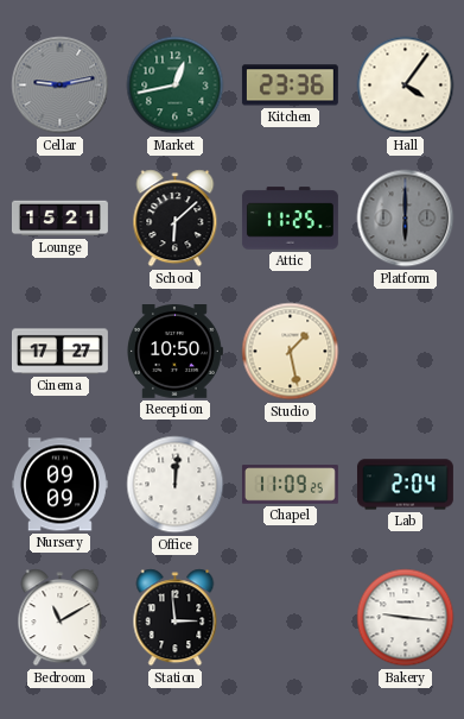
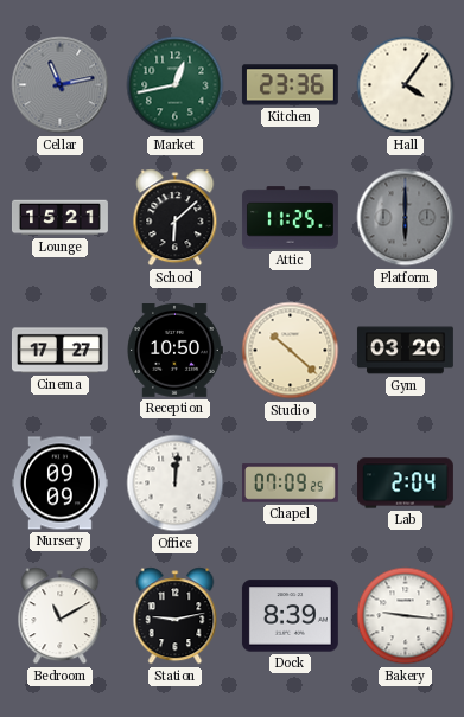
Cellar: 9:13 -> 11:13
Studio: 1:28 -> 10:22
Gym: none -> 03:20
Chapel: 11:09 -> 07:09
Station: 2:59 -> 9:13
Dock: none -> 8:39
